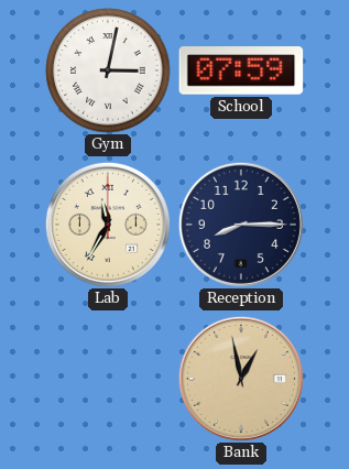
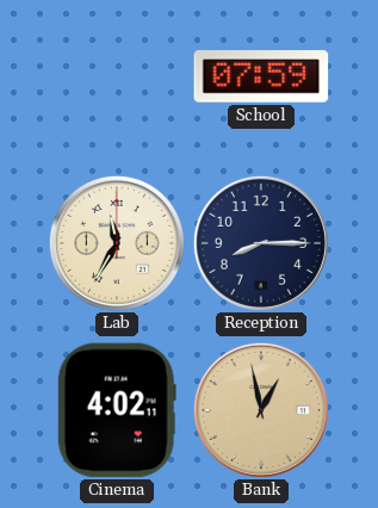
Gym: 3:02 -> none
Cinema: none -> 4:02
